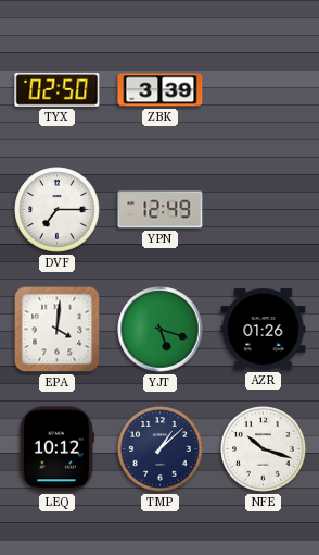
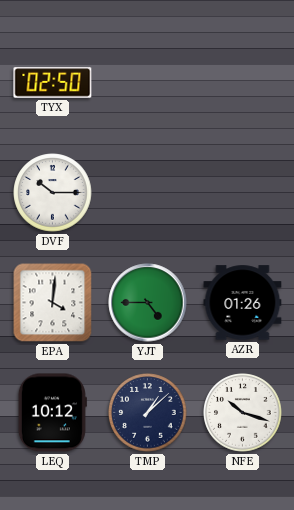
ZBK: 3:39 -> none
DVF: 7:15 -> 10:15
YPN: 12:49 -> none
YJT: 5:18 -> 4:45
